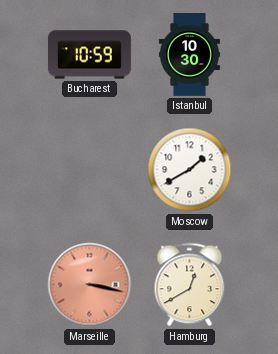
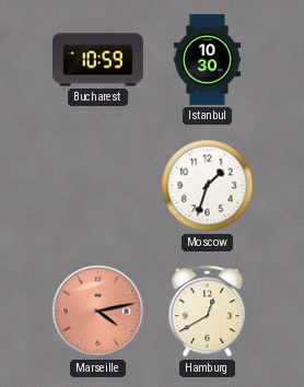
Moscow: 1:40 -> 1:33
Marseille: 3:17 -> 4:13
